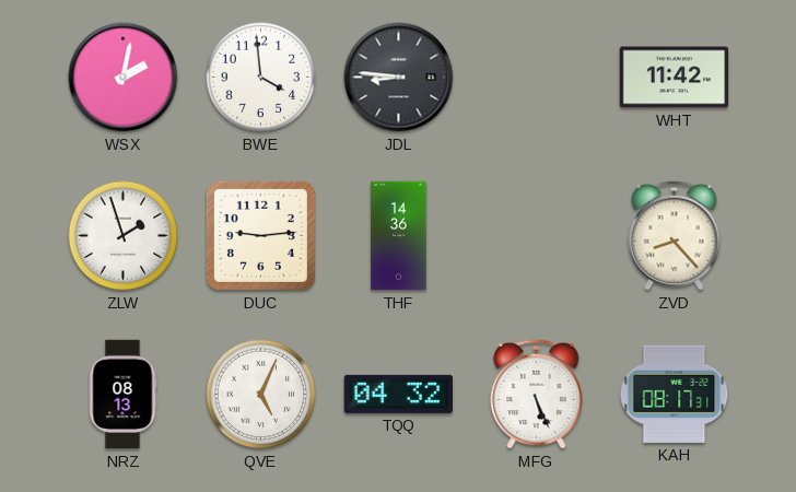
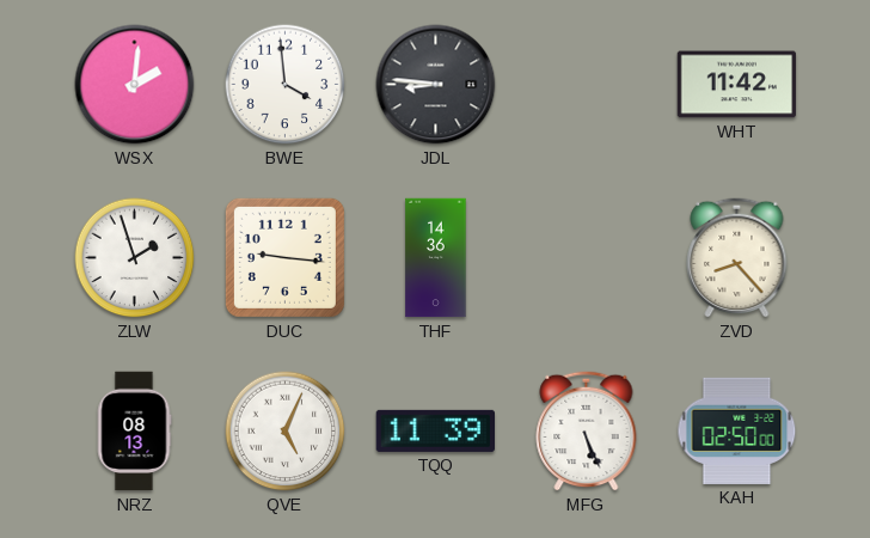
WSX: 2:02 -> 2:01
DUC: 9:14 -> 9:16
TQQ: 04:32 -> 11:39
KAH: 08:17 -> 02:50
